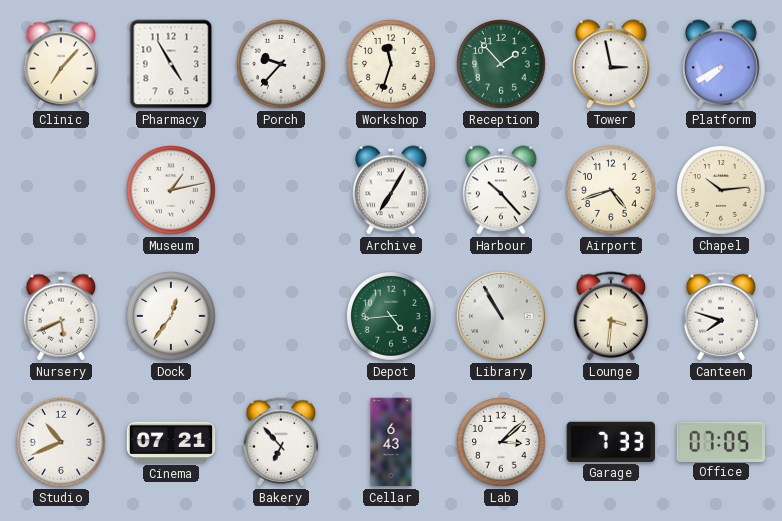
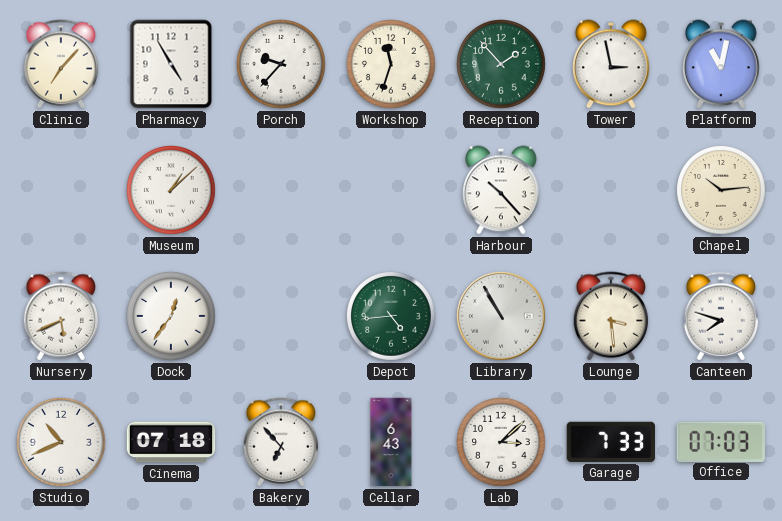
Platform: 7:40 -> 11:02
Museum: 1:13 -> 1:08
Archive: 7:05 -> none
Airport: 4:42 -> none
Lounge: 3:31 -> 3:29
Cinema: 07:21 -> 07:18
Office: 07:05 -> 07:03
